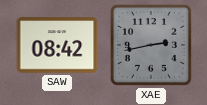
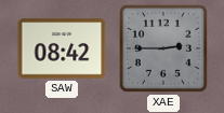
XAE: 2:43 -> 2:45
